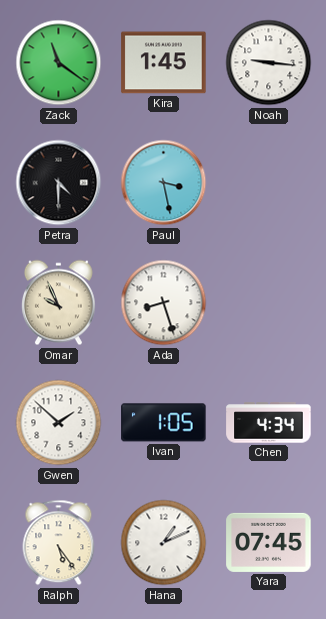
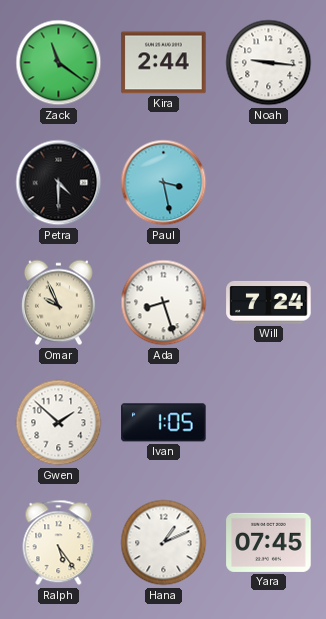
Kira: 1:45 -> 2:44
Will: none -> 7:24
Chen: 4:34 -> none
